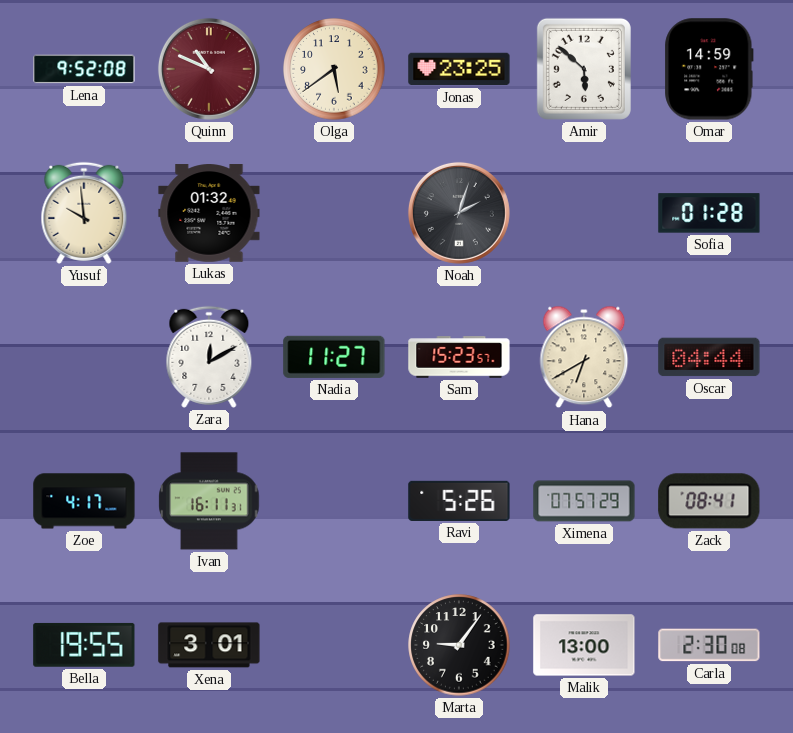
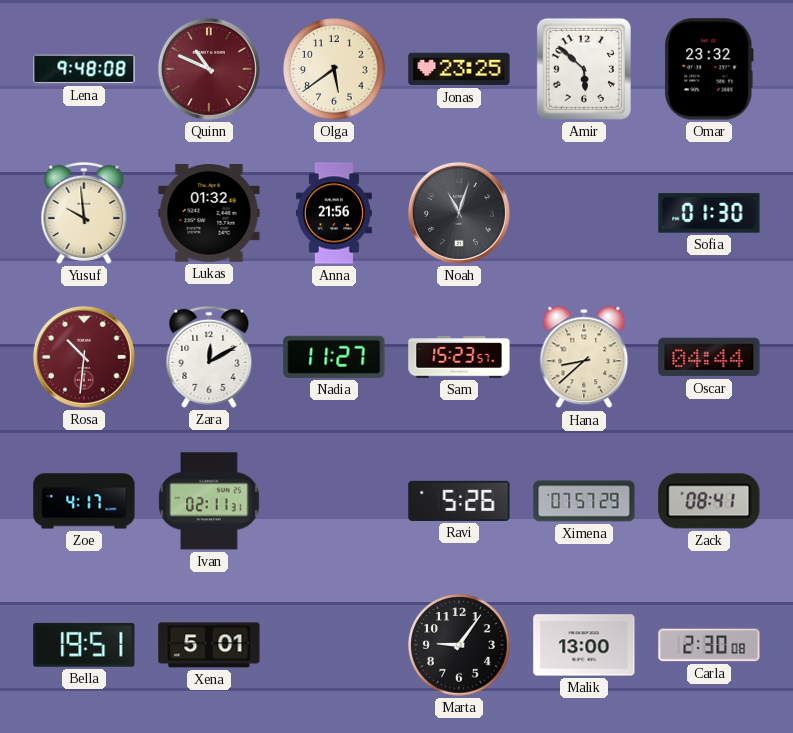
Lena: 9:52 -> 9:48
Omar: 14:59 -> 23:32
Anna: none -> 21:56
Noah: 2:03 -> 11:03
Sofia: 01:28 -> 01:30
Rosa: none -> 10:31
Hana: 6:40 -> 8:38
Ivan: 16:11 -> 02:11
Bella: 19:55 -> 19:51
Xena: 3:01 -> 5:01
